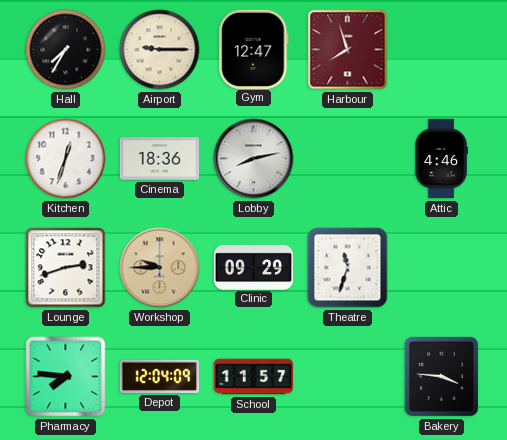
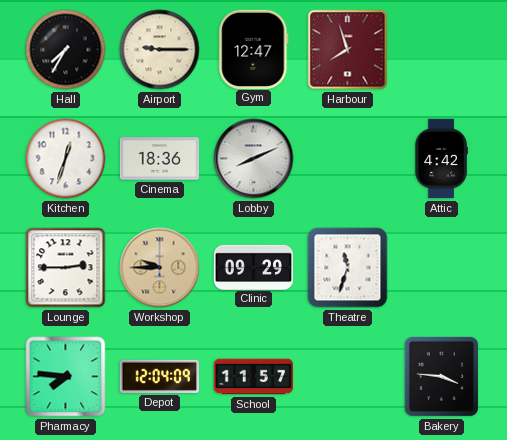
Lobby: 8:13 -> 8:11
Attic: 4:46 -> 4:42
Lounge: 2:42 -> 2:45
